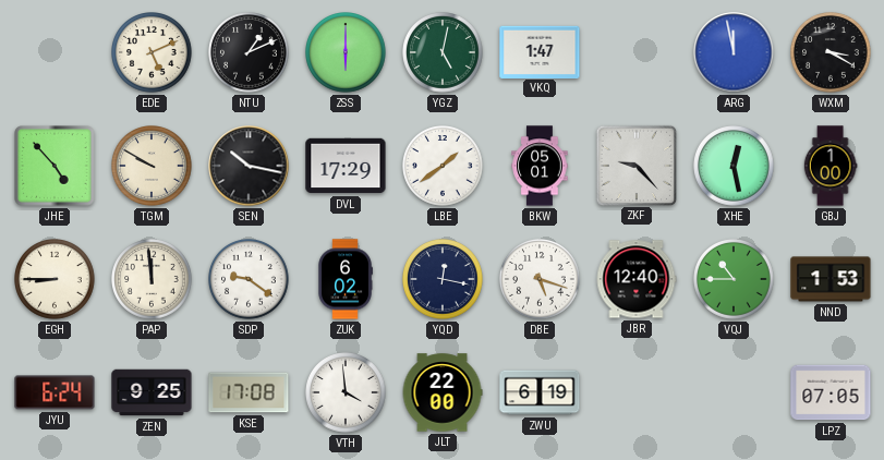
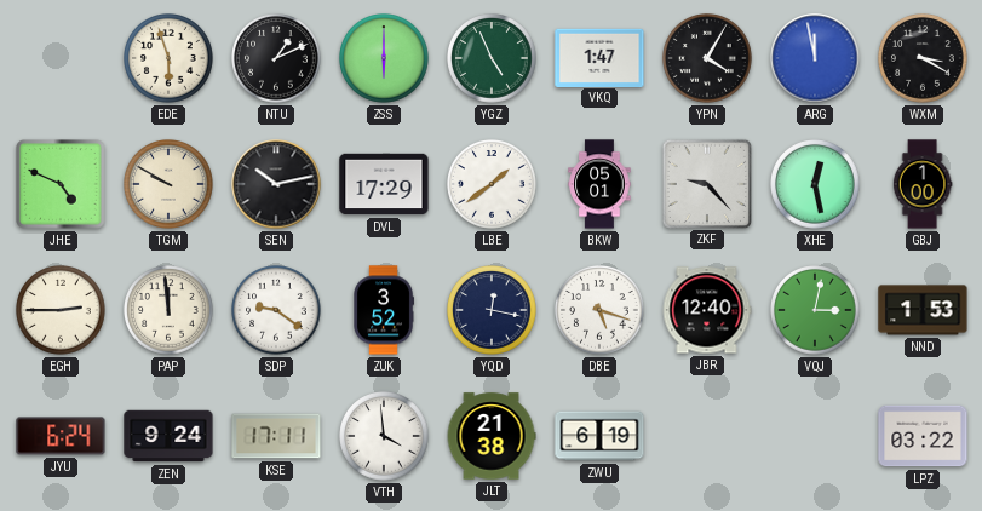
EDE: 5:11 -> 5:57
YGZ: 5:02 -> 4:56
YPN: none -> 4:05
JHE: 4:53 -> 4:49
SEN: 10:17 -> 10:13
EGH: 8:45 -> 2:45
ZUK: 6:02 -> 3:52
VQJ: 10:45 -> 3:02
ZEN: 9:25 -> 9:24
KSE: 17:08 -> 17:11
JLT: 22:00 -> 21:38
LPZ: 07:05 -> 03:22
